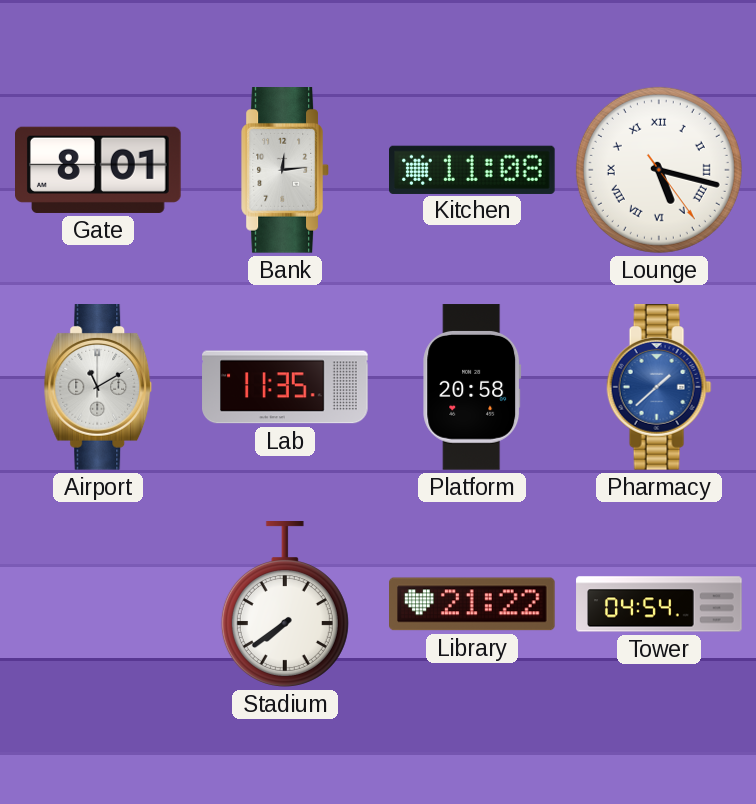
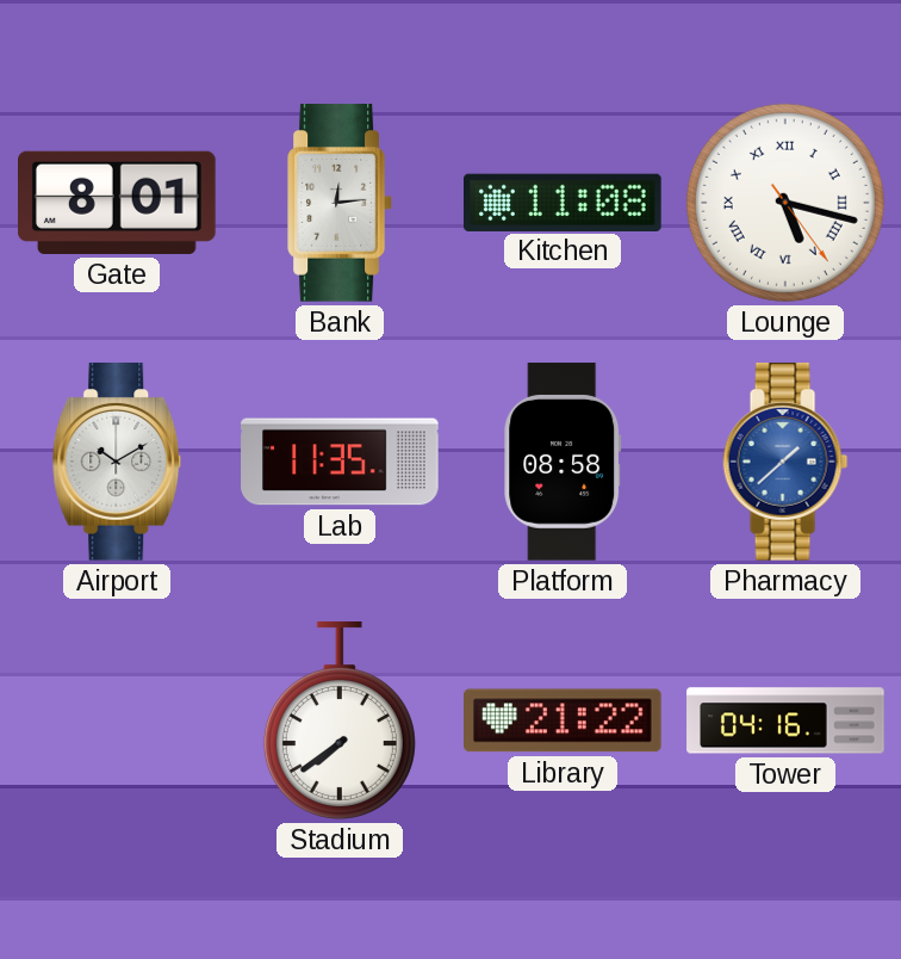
Airport: 11:10 -> 10:10
Platform: 20:58 -> 08:58
Tower: 04:54 -> 04:16
